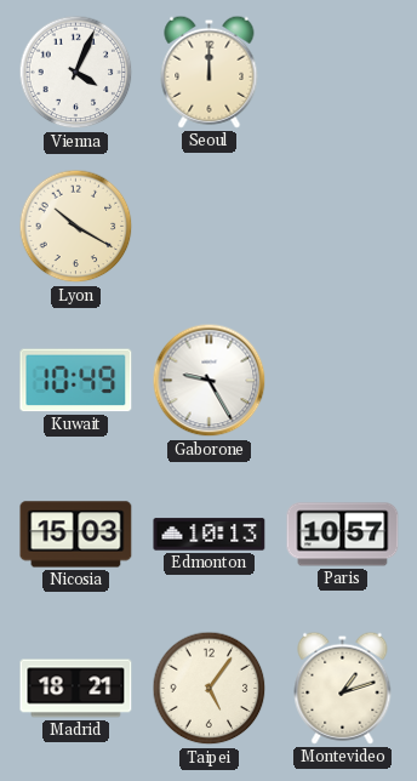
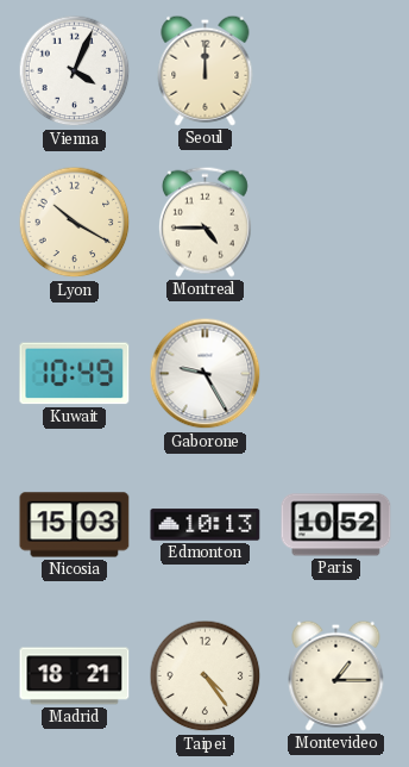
Montreal: none -> 4:45
Paris: 10:57 -> 10:52
Taipei: 5:06 -> 4:24
Montevideo: 1:12 -> 1:15
